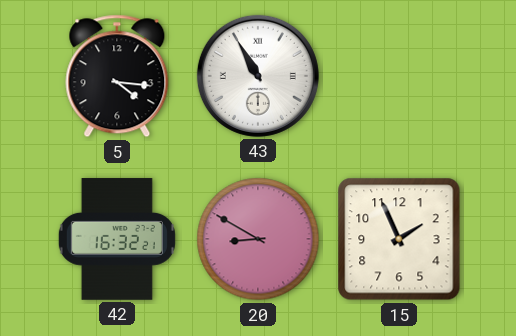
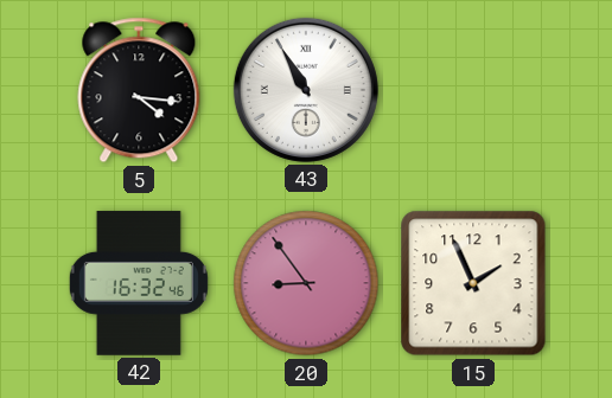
42: 16:32:21 -> 16:32:46
20: 8:50 -> 8:54
